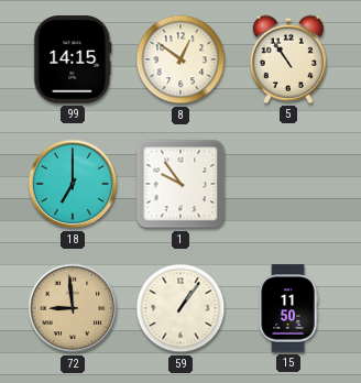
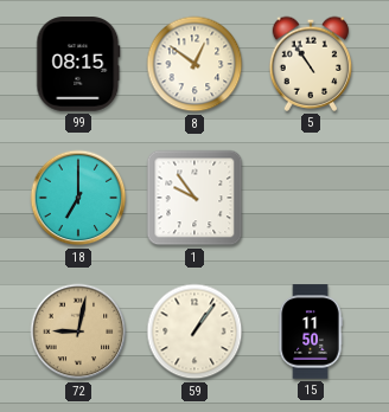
99: 14:15 -> 08:15
72: 8:59 -> 9:02
